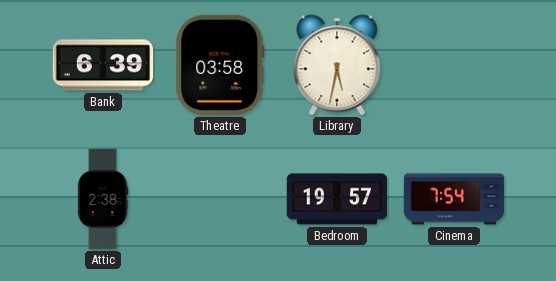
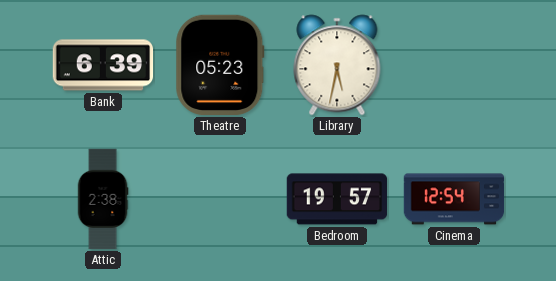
Theatre: 03:58 -> 05:23
Cinema: 7:54 -> 12:54
